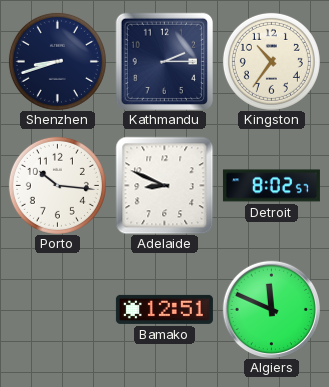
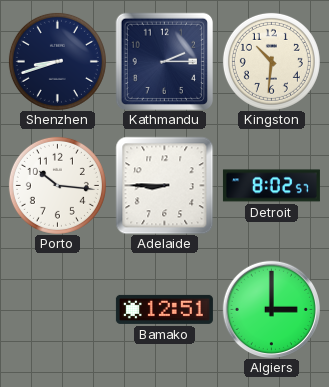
Kingston: 10:36 -> 10:31
Adelaide: 8:49 -> 8:45
Algiers: 11:49 -> 3:00
